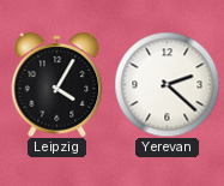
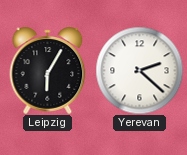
Leipzig: 4:05 -> 6:05
